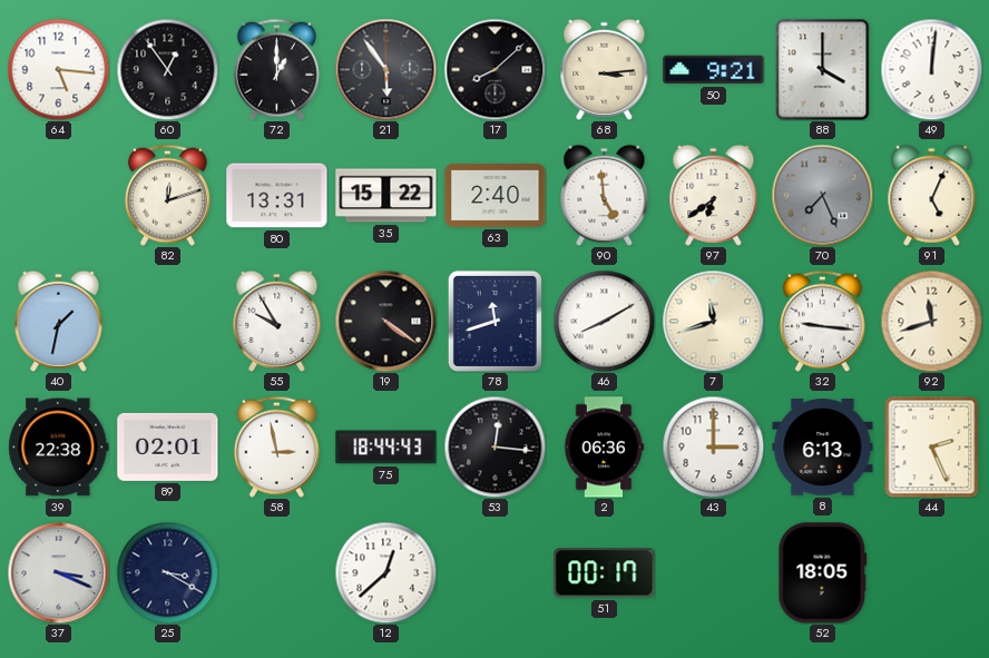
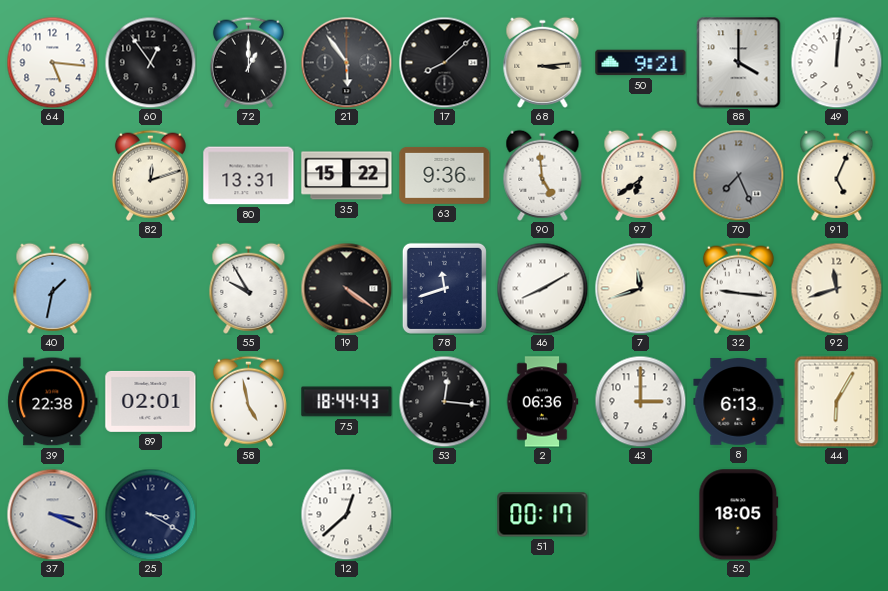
63: 2:40 -> 9:36
58: 2:58 -> 4:58
44: 2:26 -> 6:05
